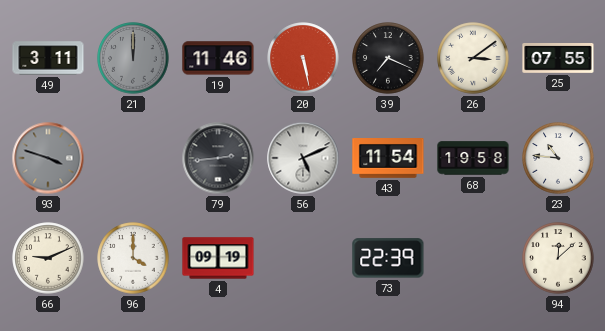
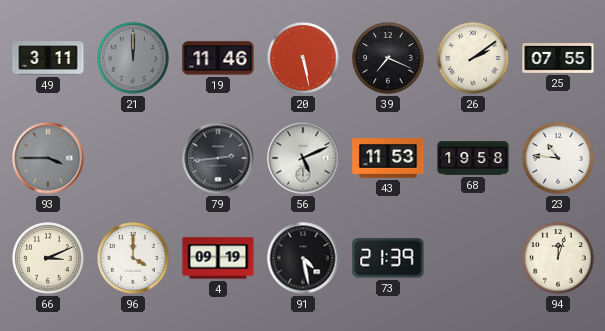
26: 3:09 -> 2:09
93: 3:48 -> 3:45
43: 11:54 -> 11:53
66: 9:11 -> 3:11
91: none -> 4:28
73: 22:39 -> 21:39
94: 12:08 -> 12:03
